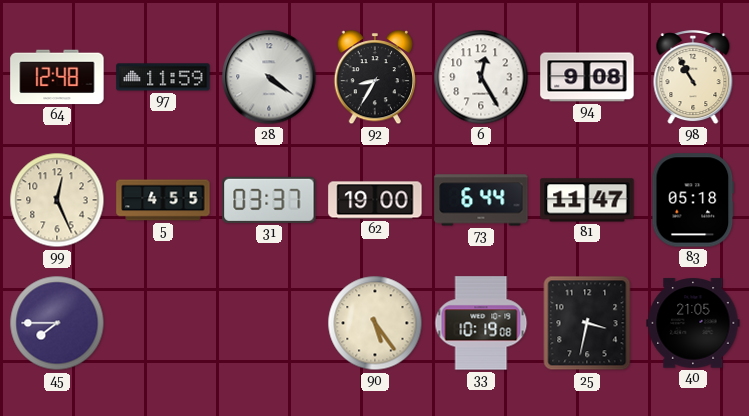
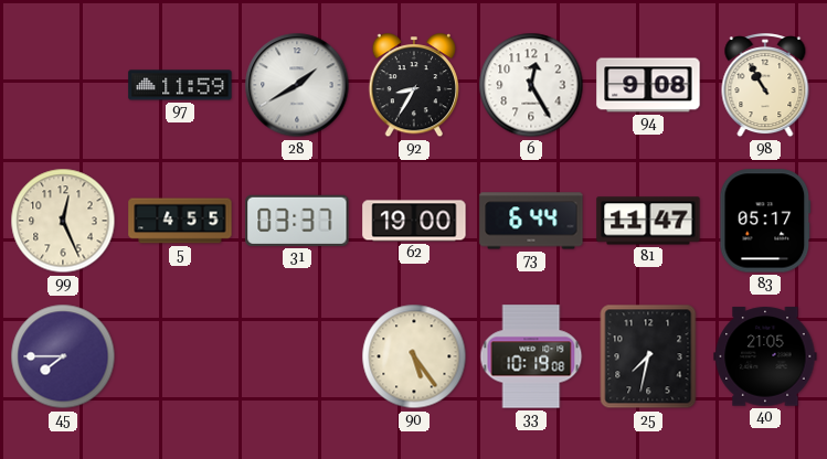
64: 12:48 -> none
28: 4:21 -> 1:40
83: 05:18 -> 05:17
25: 3:32 -> 7:32
